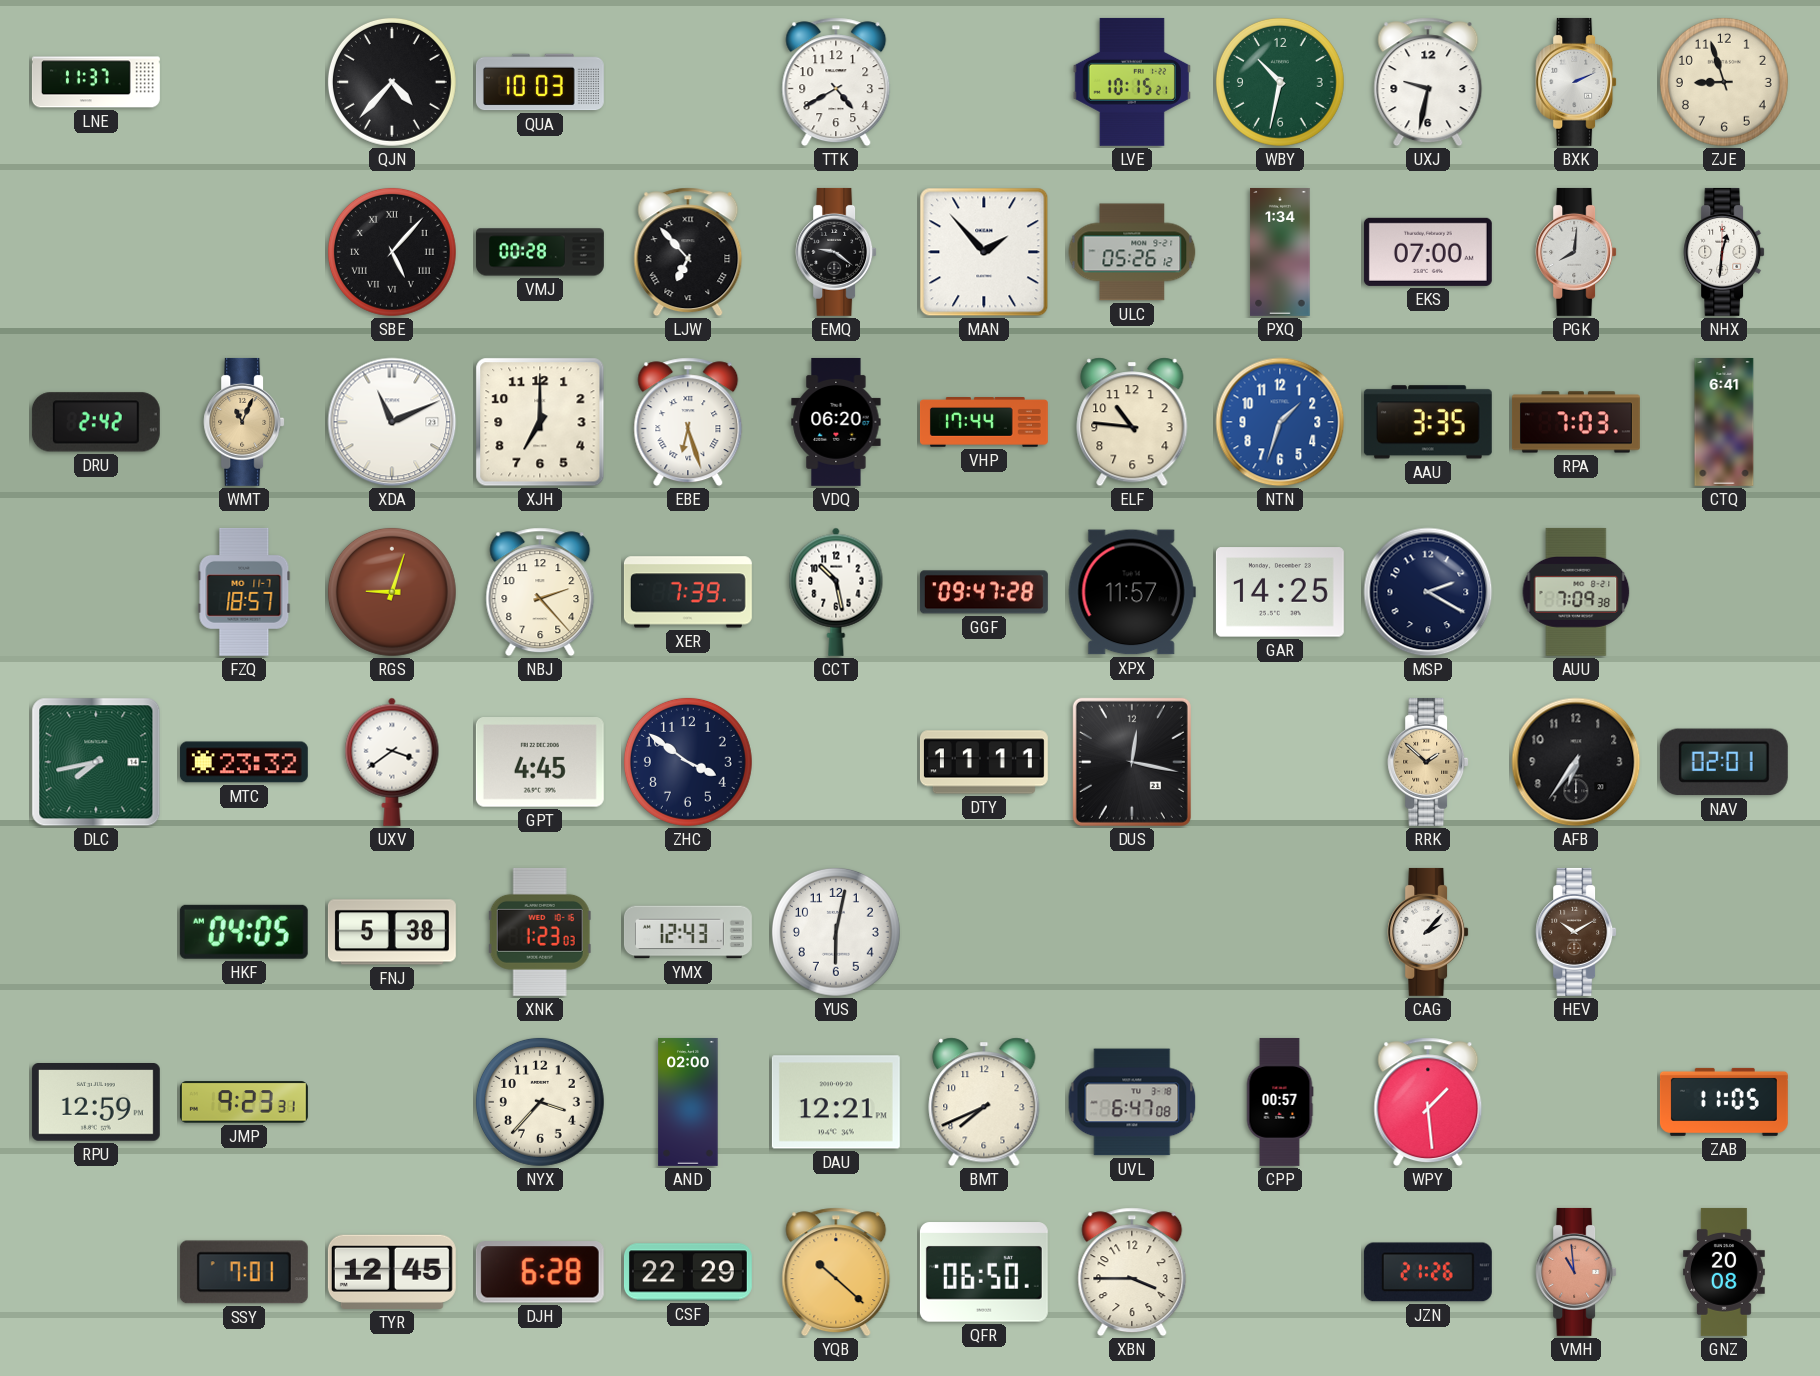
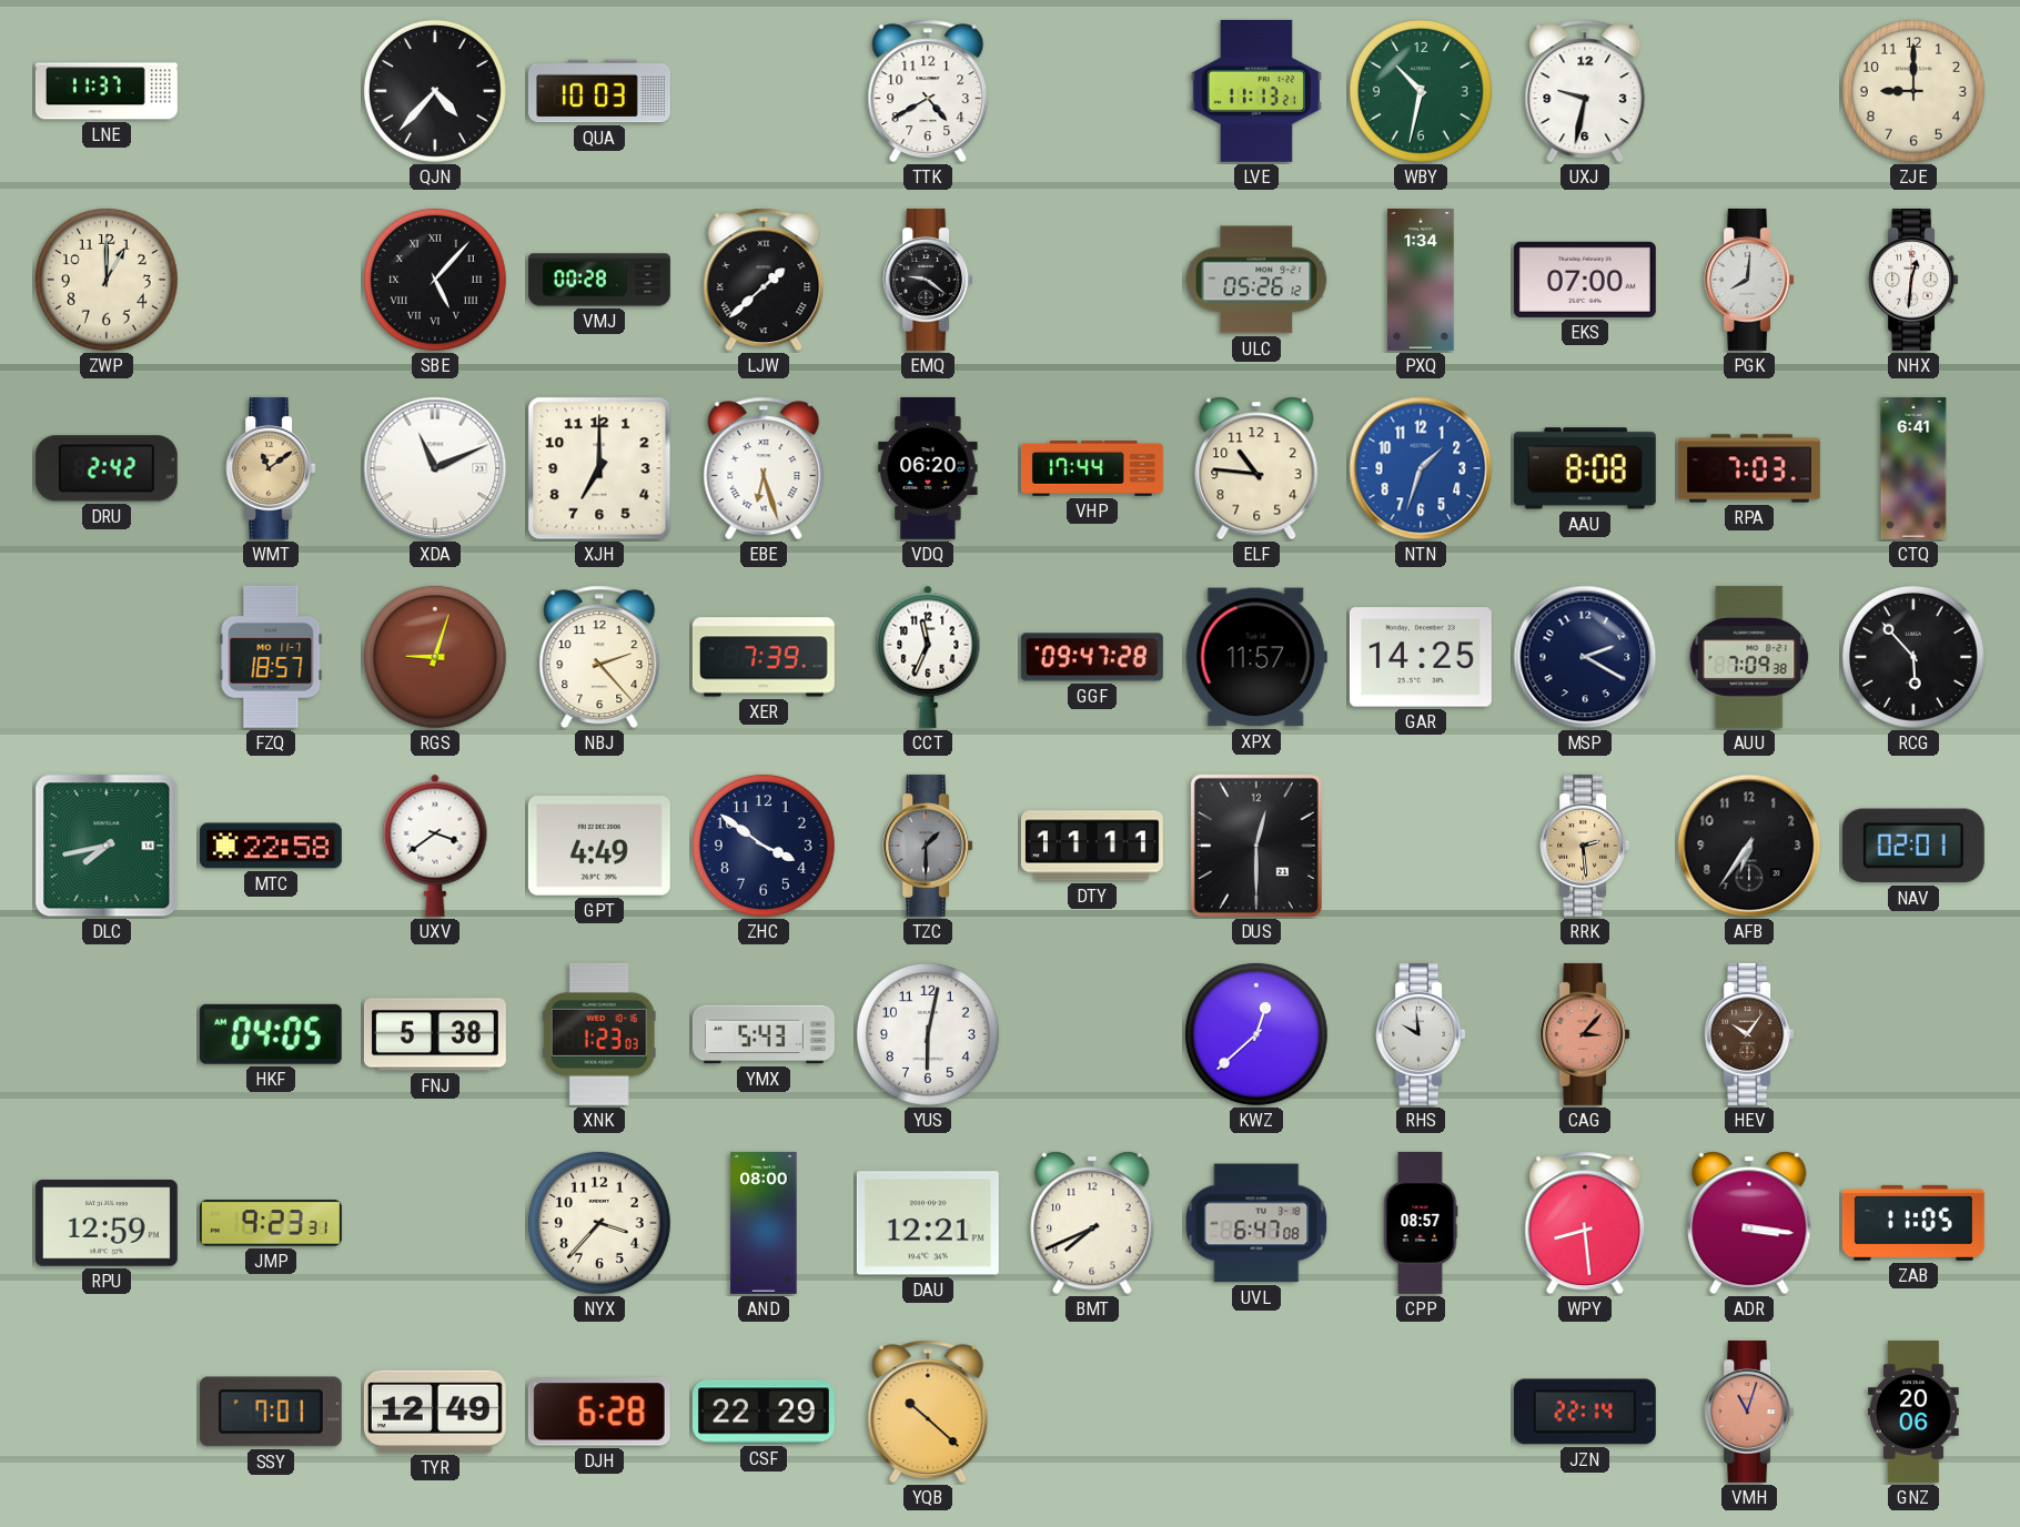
LVE: 10:15 -> 11:13
BXK: 2:11 -> none
ZJE: 8:57 -> 9:00
ZWP: none -> 1:00
LJW: 6:53 -> 1:38
MAN: 1:53 -> none
WMT: 11:04 -> 11:09
AAU: 3:35 -> 8:08
CCT: 10:28 -> 11:34
RCG: none -> 5:53
MTC: 23:32 -> 22:58
GPT: 4:45 -> 4:49
TZC: none -> 1:30
DUS: 12:17 -> 12:30
RRK: 1:52 -> 2:29
YMX: 12:43 -> 5:43
KWZ: none -> 12:38
RHS: none -> 9:59
CAG: 2:07 -> 3:07
CAG dial: white -> salmon
HEV: 10:10 -> 10:06
AND: 02:00 -> 08:00
CPP: 00:57 -> 08:57
WPY: 1:29 -> 8:29
ADR: none -> 3:16
TYR: 12:45 -> 12:49
QFR: 06:50 -> none
XBN: 3:45 -> none
JZN: 21:26 -> 22:14
VMH: 10:59 -> 11:03
GNZ: 20:08 -> 20:06
